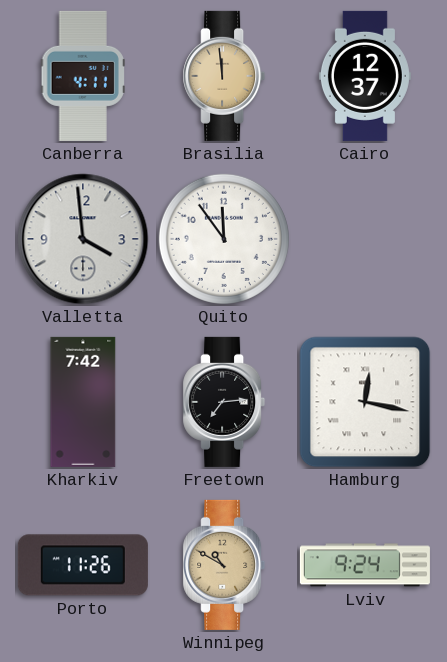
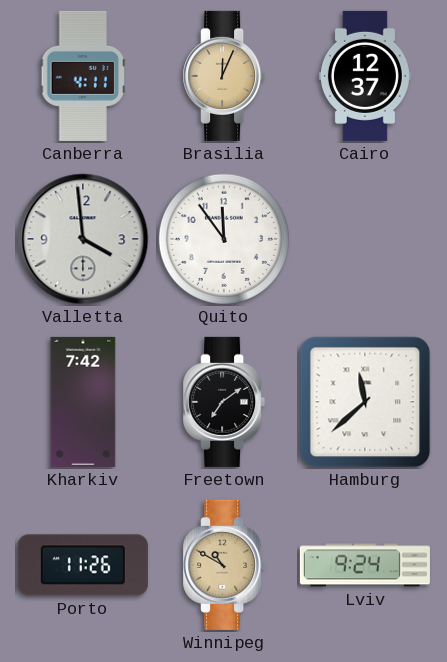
Brasilia: 11:59 -> 12:04
Freetown: 7:14 -> 7:09
Hamburg: 12:17 -> 11:38
